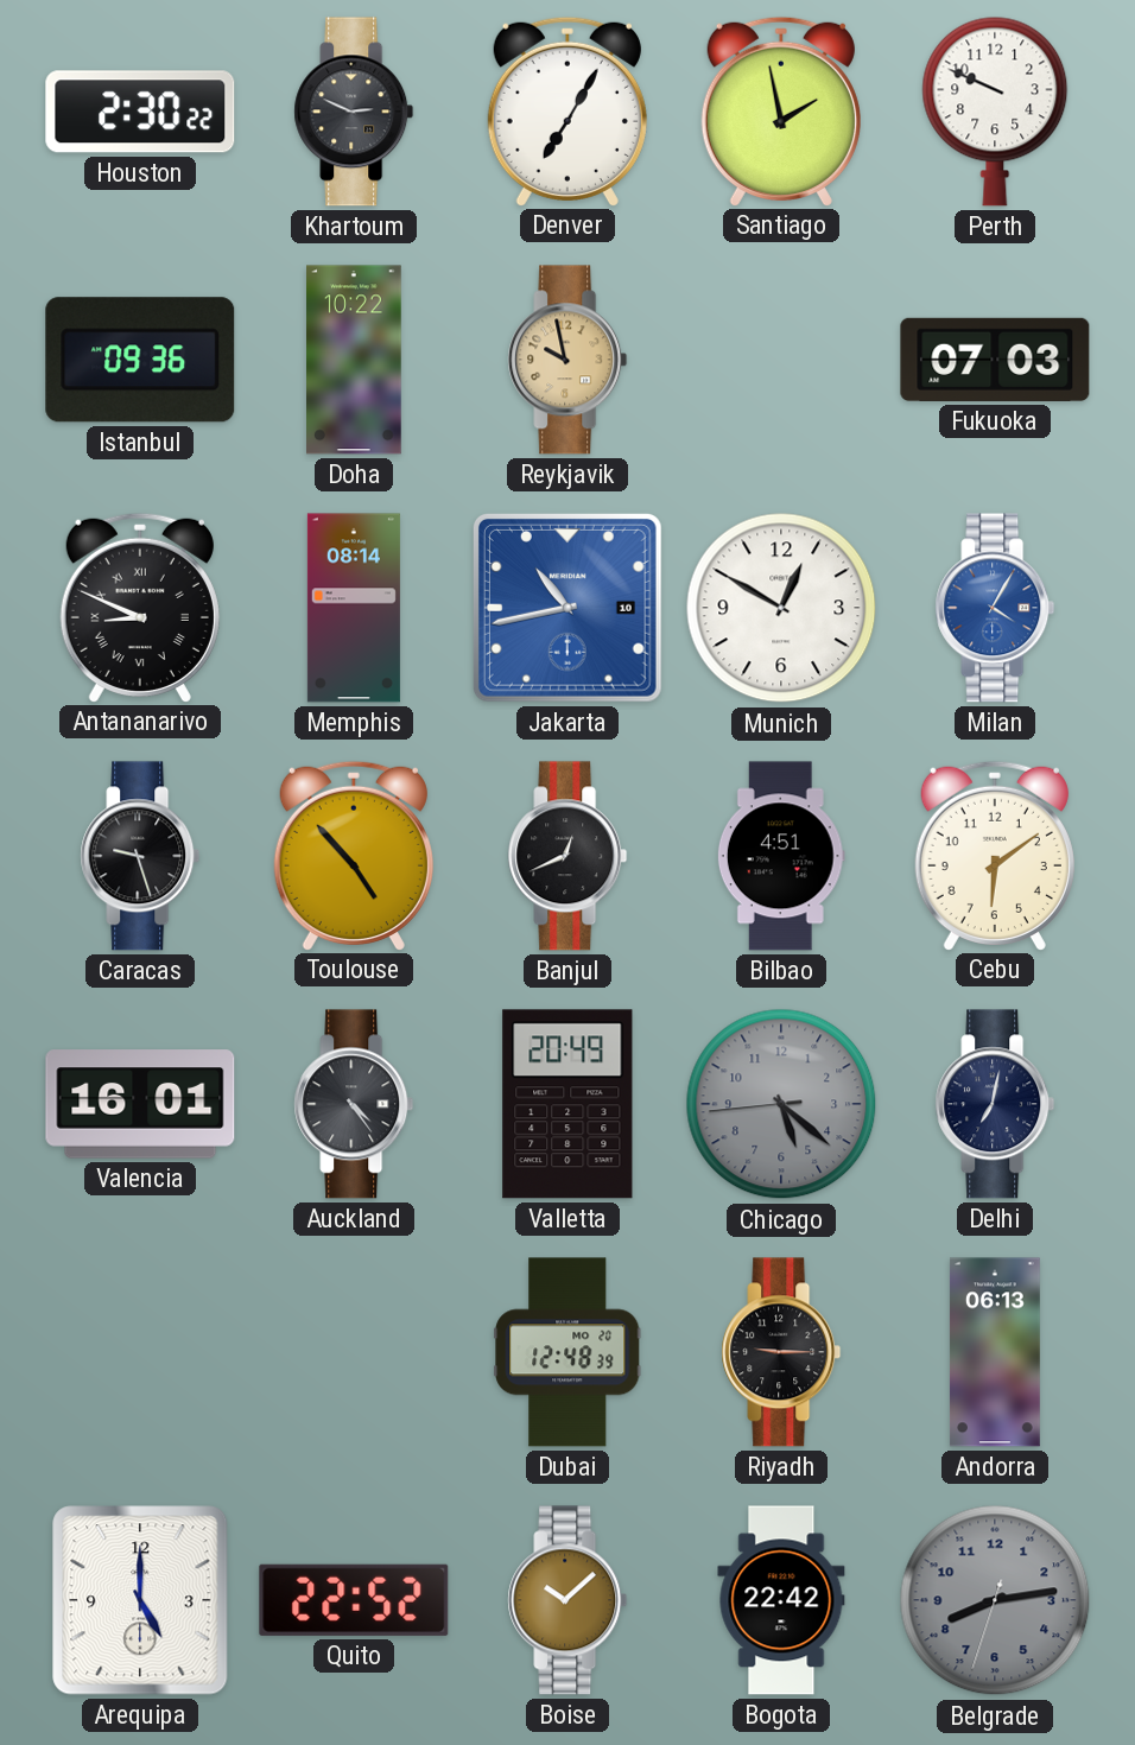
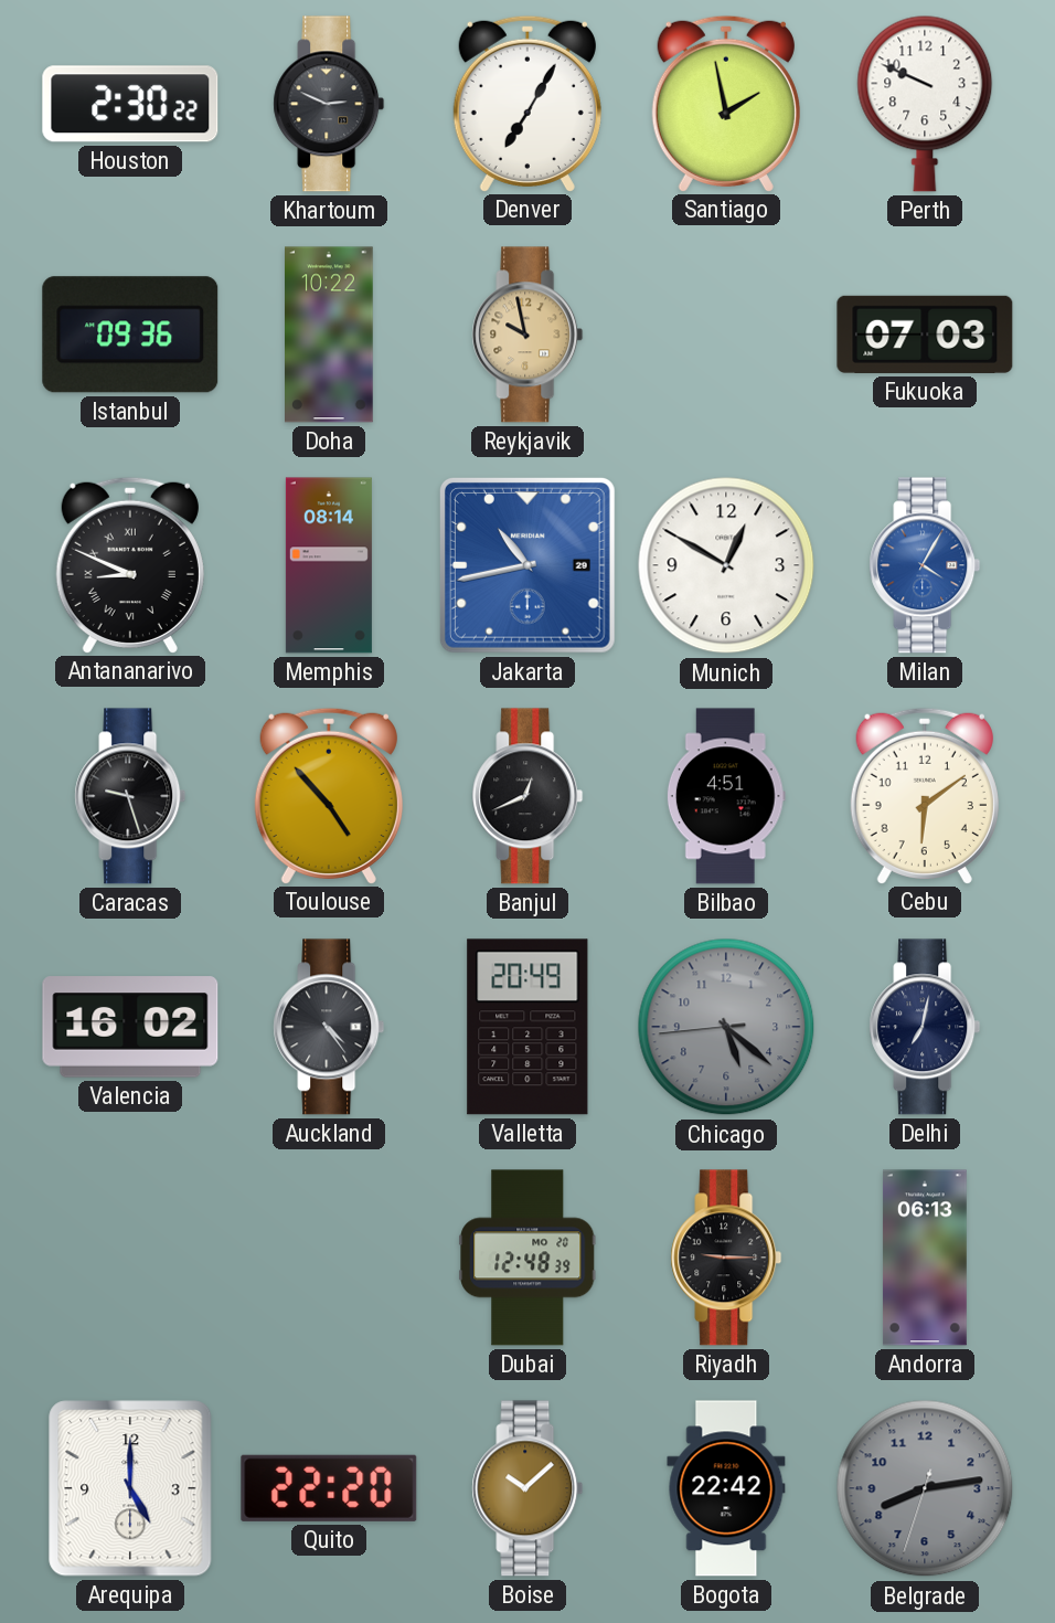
Jakarta date: 10 -> 29
Valencia: 16:01 -> 16:02
Quito: 22:52 -> 22:20
